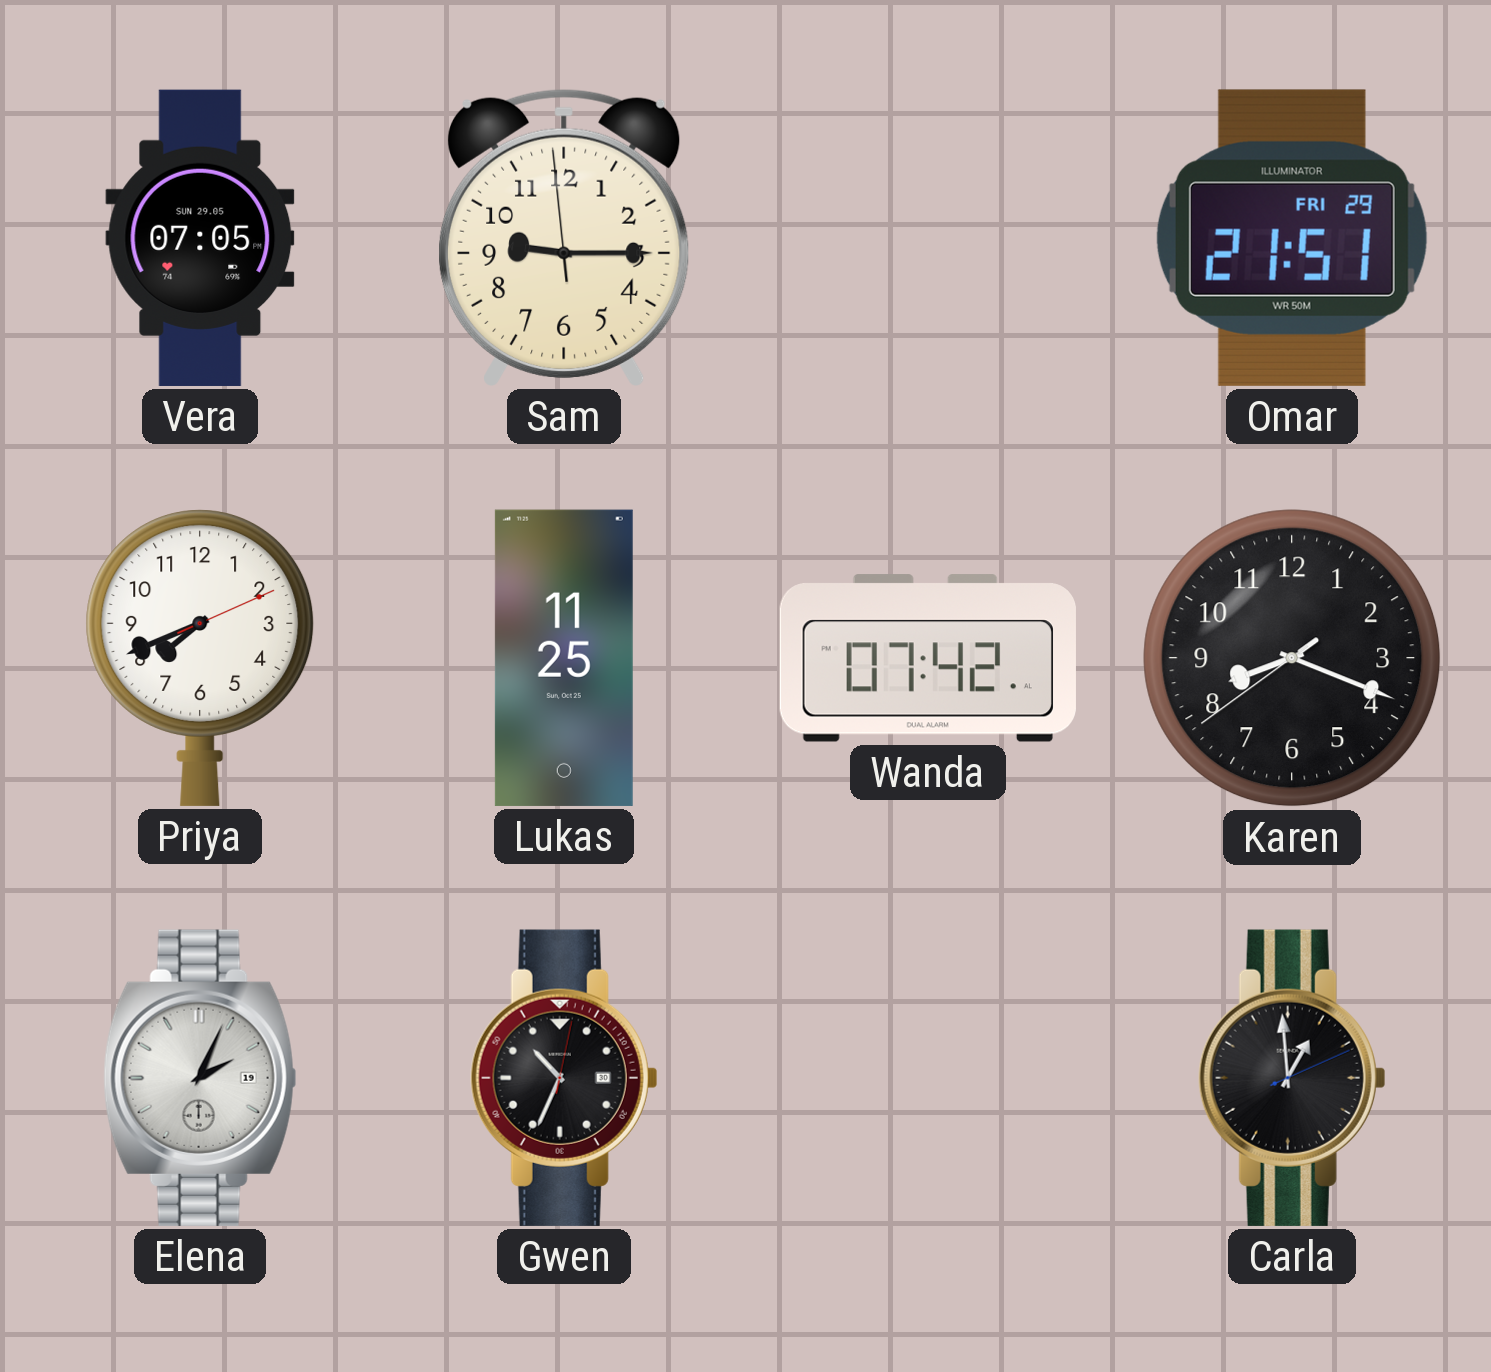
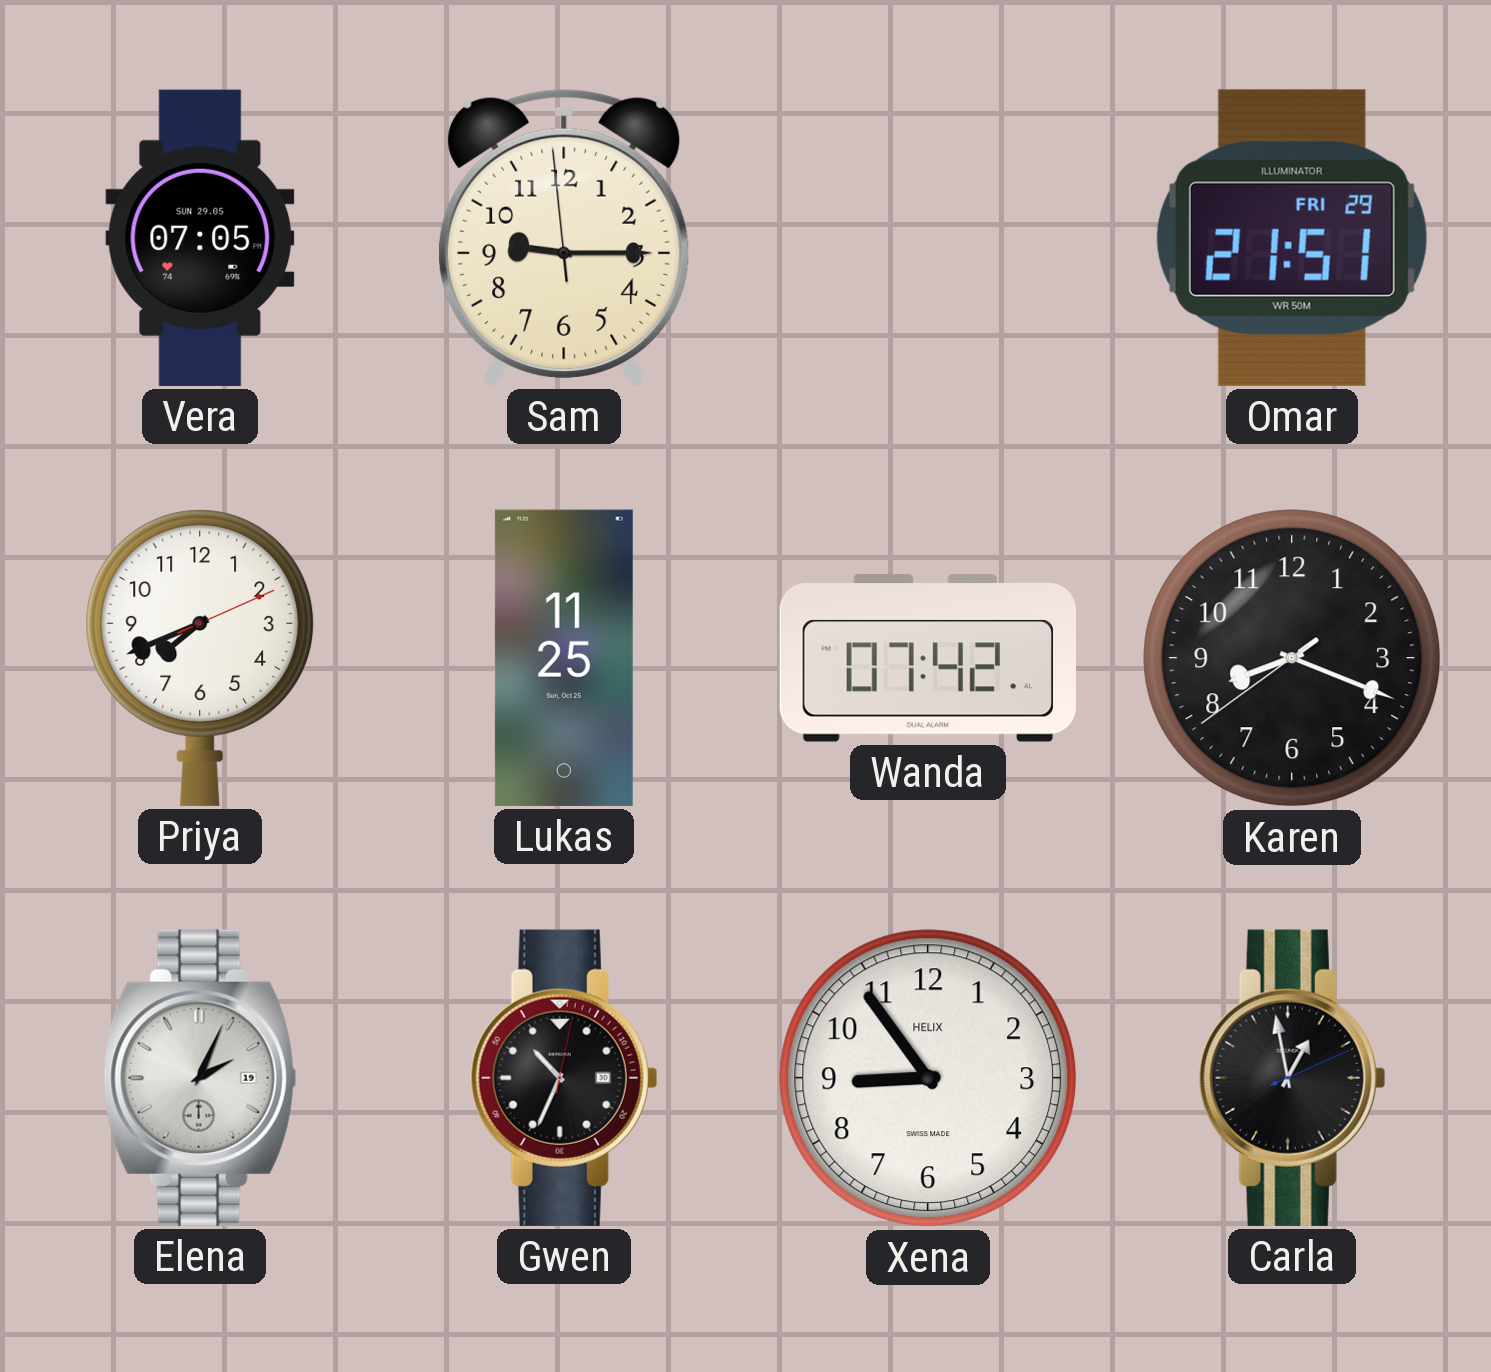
Xena: none -> 8:54
Carla: 12:59 -> 12:58
